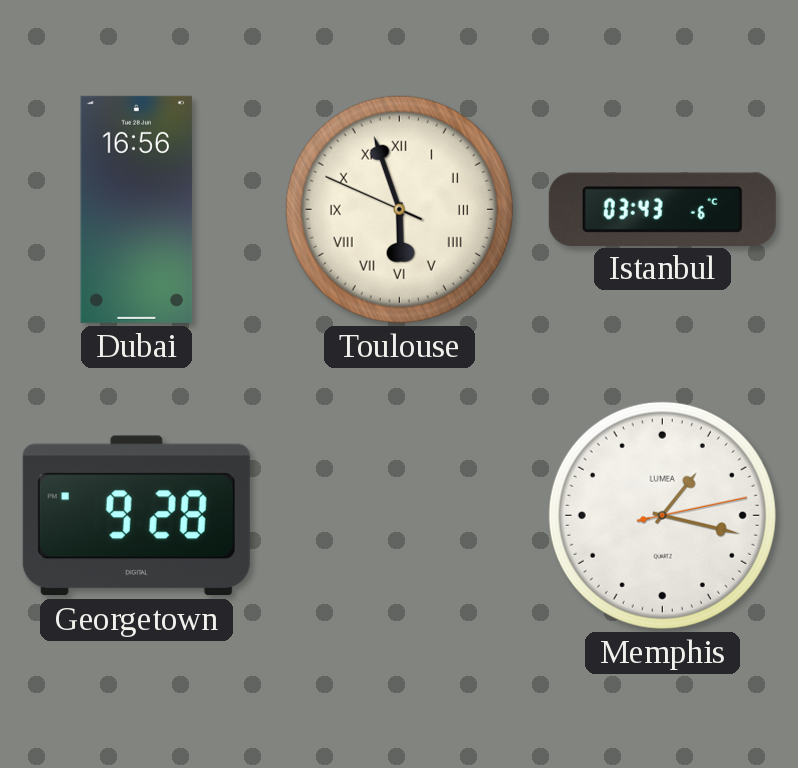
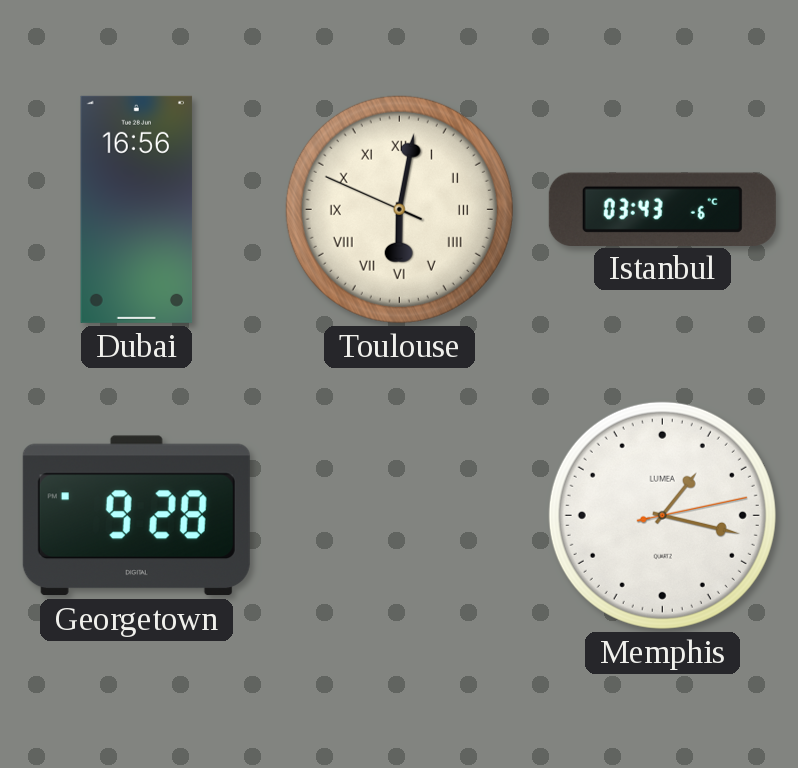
Toulouse: 5:56 -> 6:01
